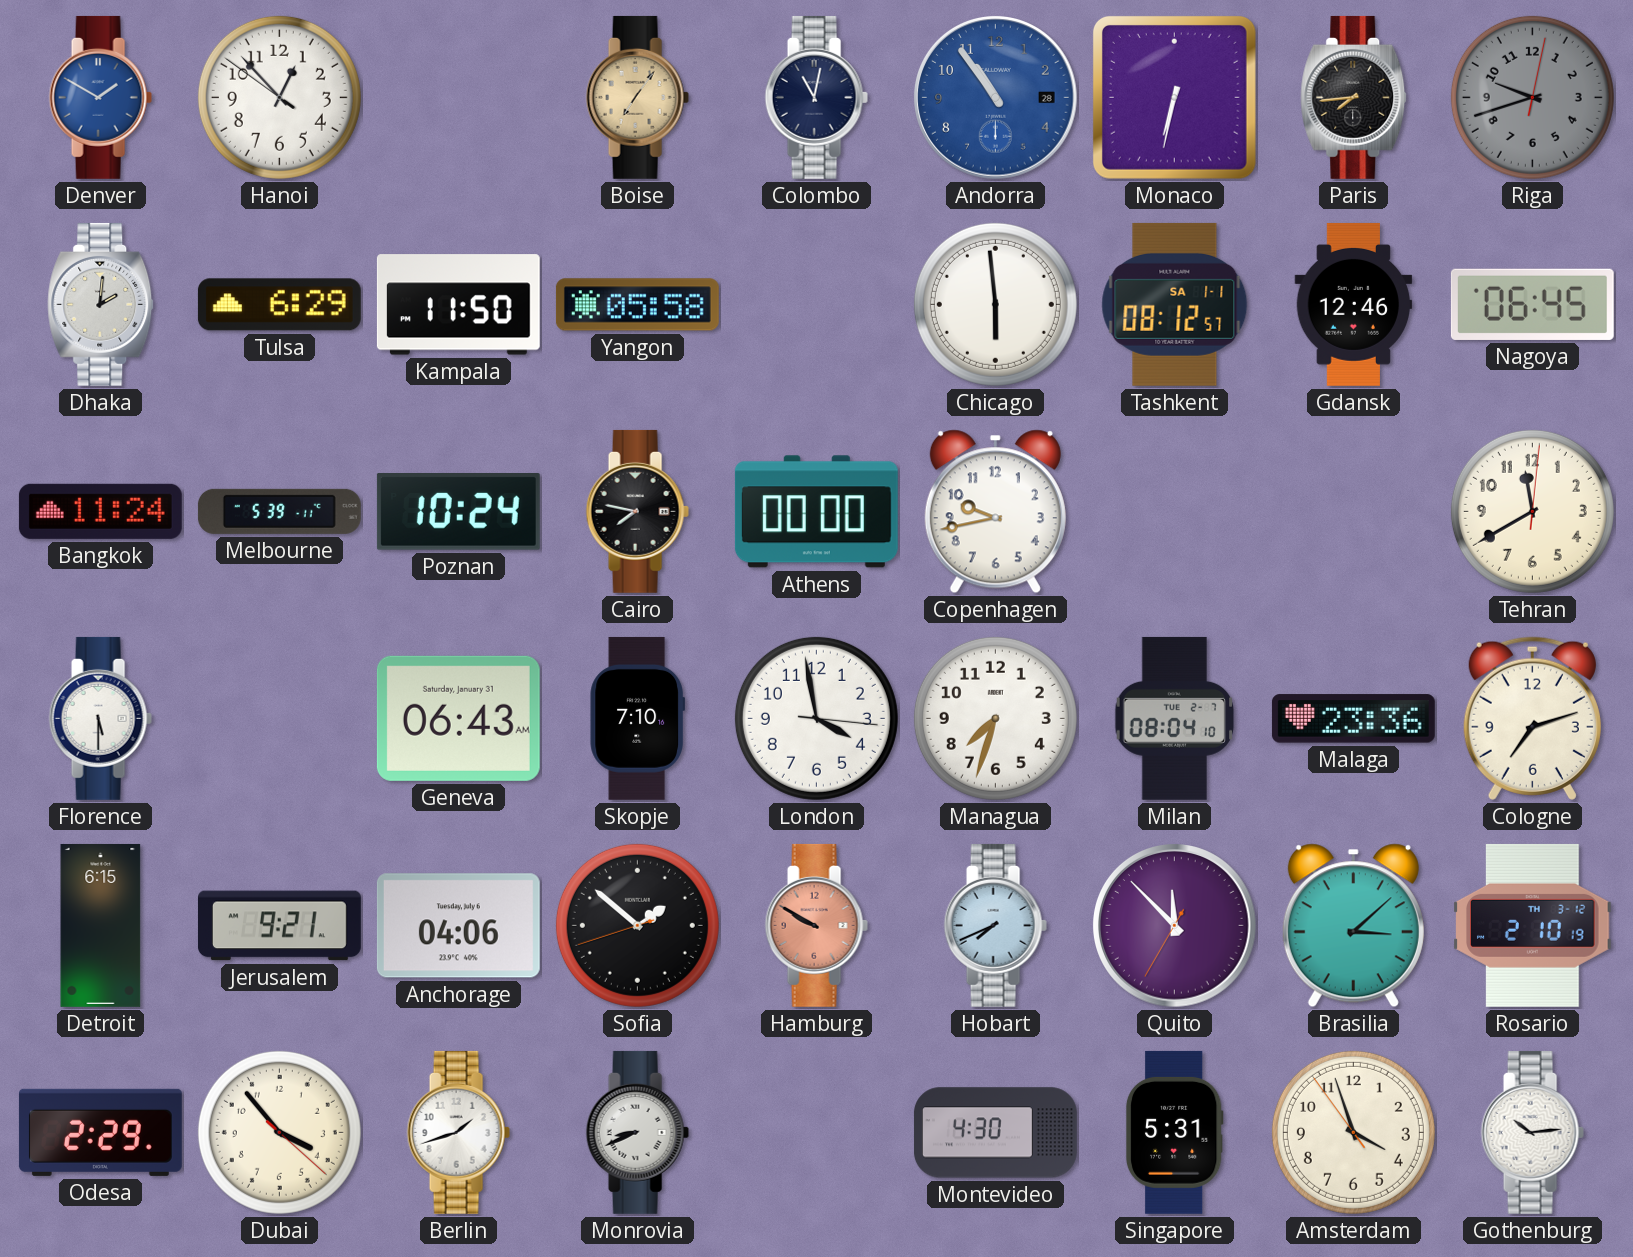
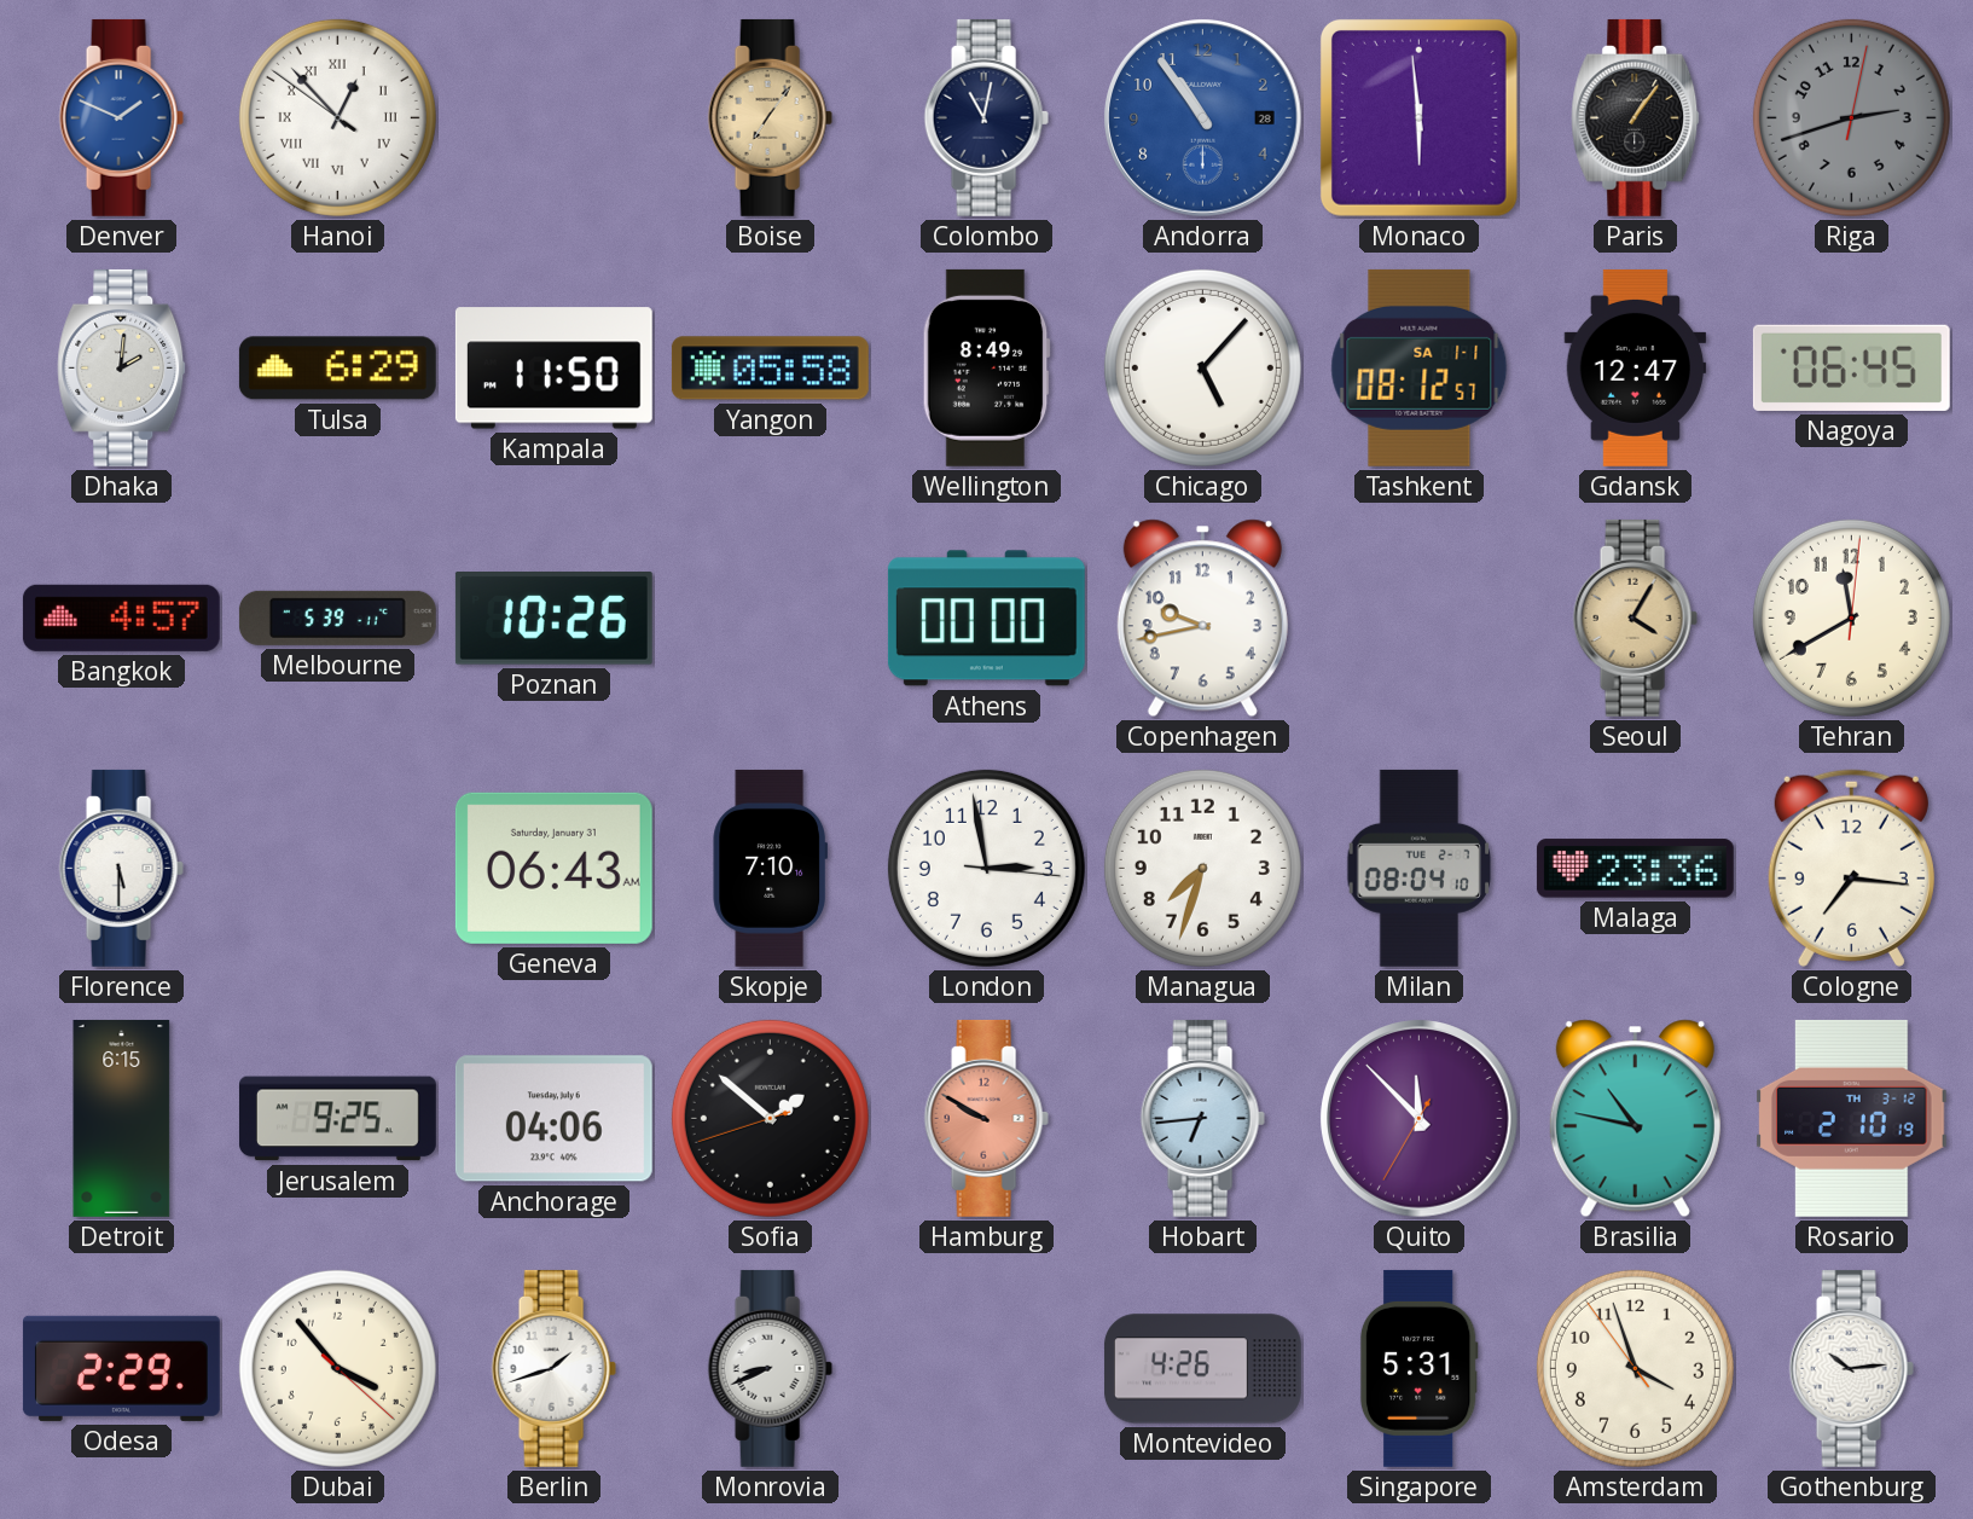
Denver: 1:50 -> 1:49
Hanoi numerals: Arabic -> Roman
Monaco: 6:32 -> 5:59
Paris: 7:44 -> 1:06
Riga: 9:42 -> 2:42
Wellington: none -> 8:49
Chicago: 5:59 -> 5:07
Gdansk: 12:46 -> 12:47
Bangkok: 11:24 -> 4:57
Poznan: 10:24 -> 10:26
Cairo: 7:47 -> none
Seoul: none -> 4:05
London: 3:58 -> 2:58
Cologne: 7:12 -> 7:16
Jerusalem: 9:21 -> 9:25
Hobart: 7:41 -> 6:44
Brasilia: 3:08 -> 10:47
Montevideo: 4:30 -> 4:26
